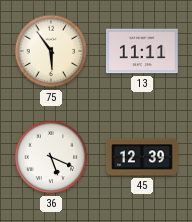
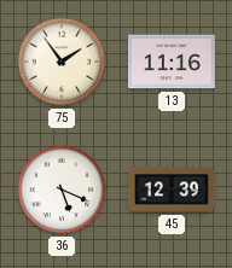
75: 5:54 -> 1:54
13: 11:11 -> 11:16
